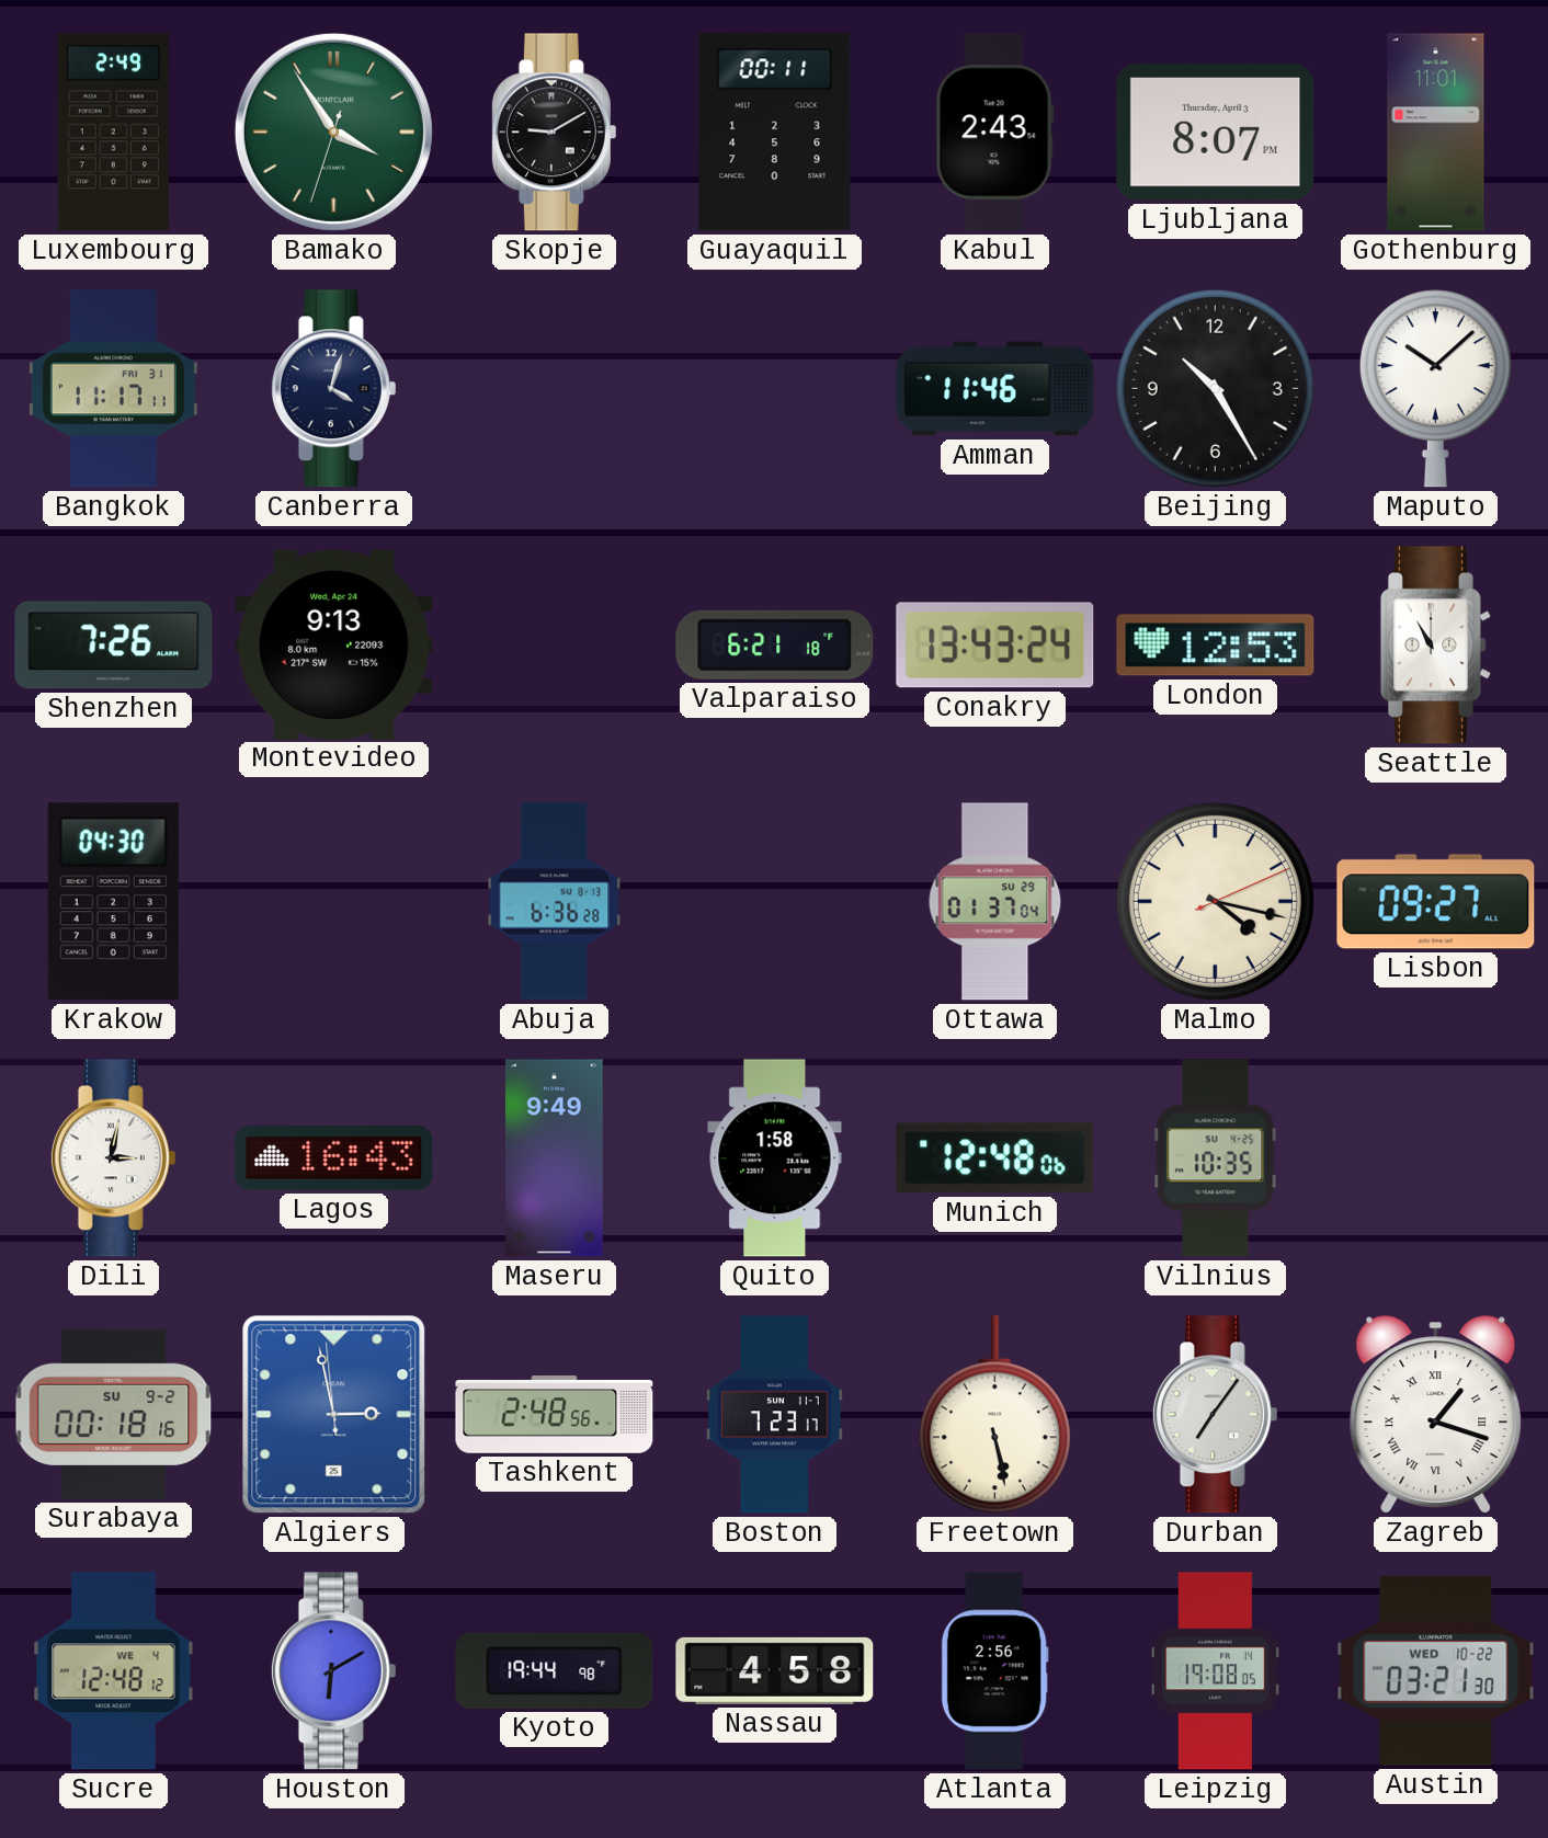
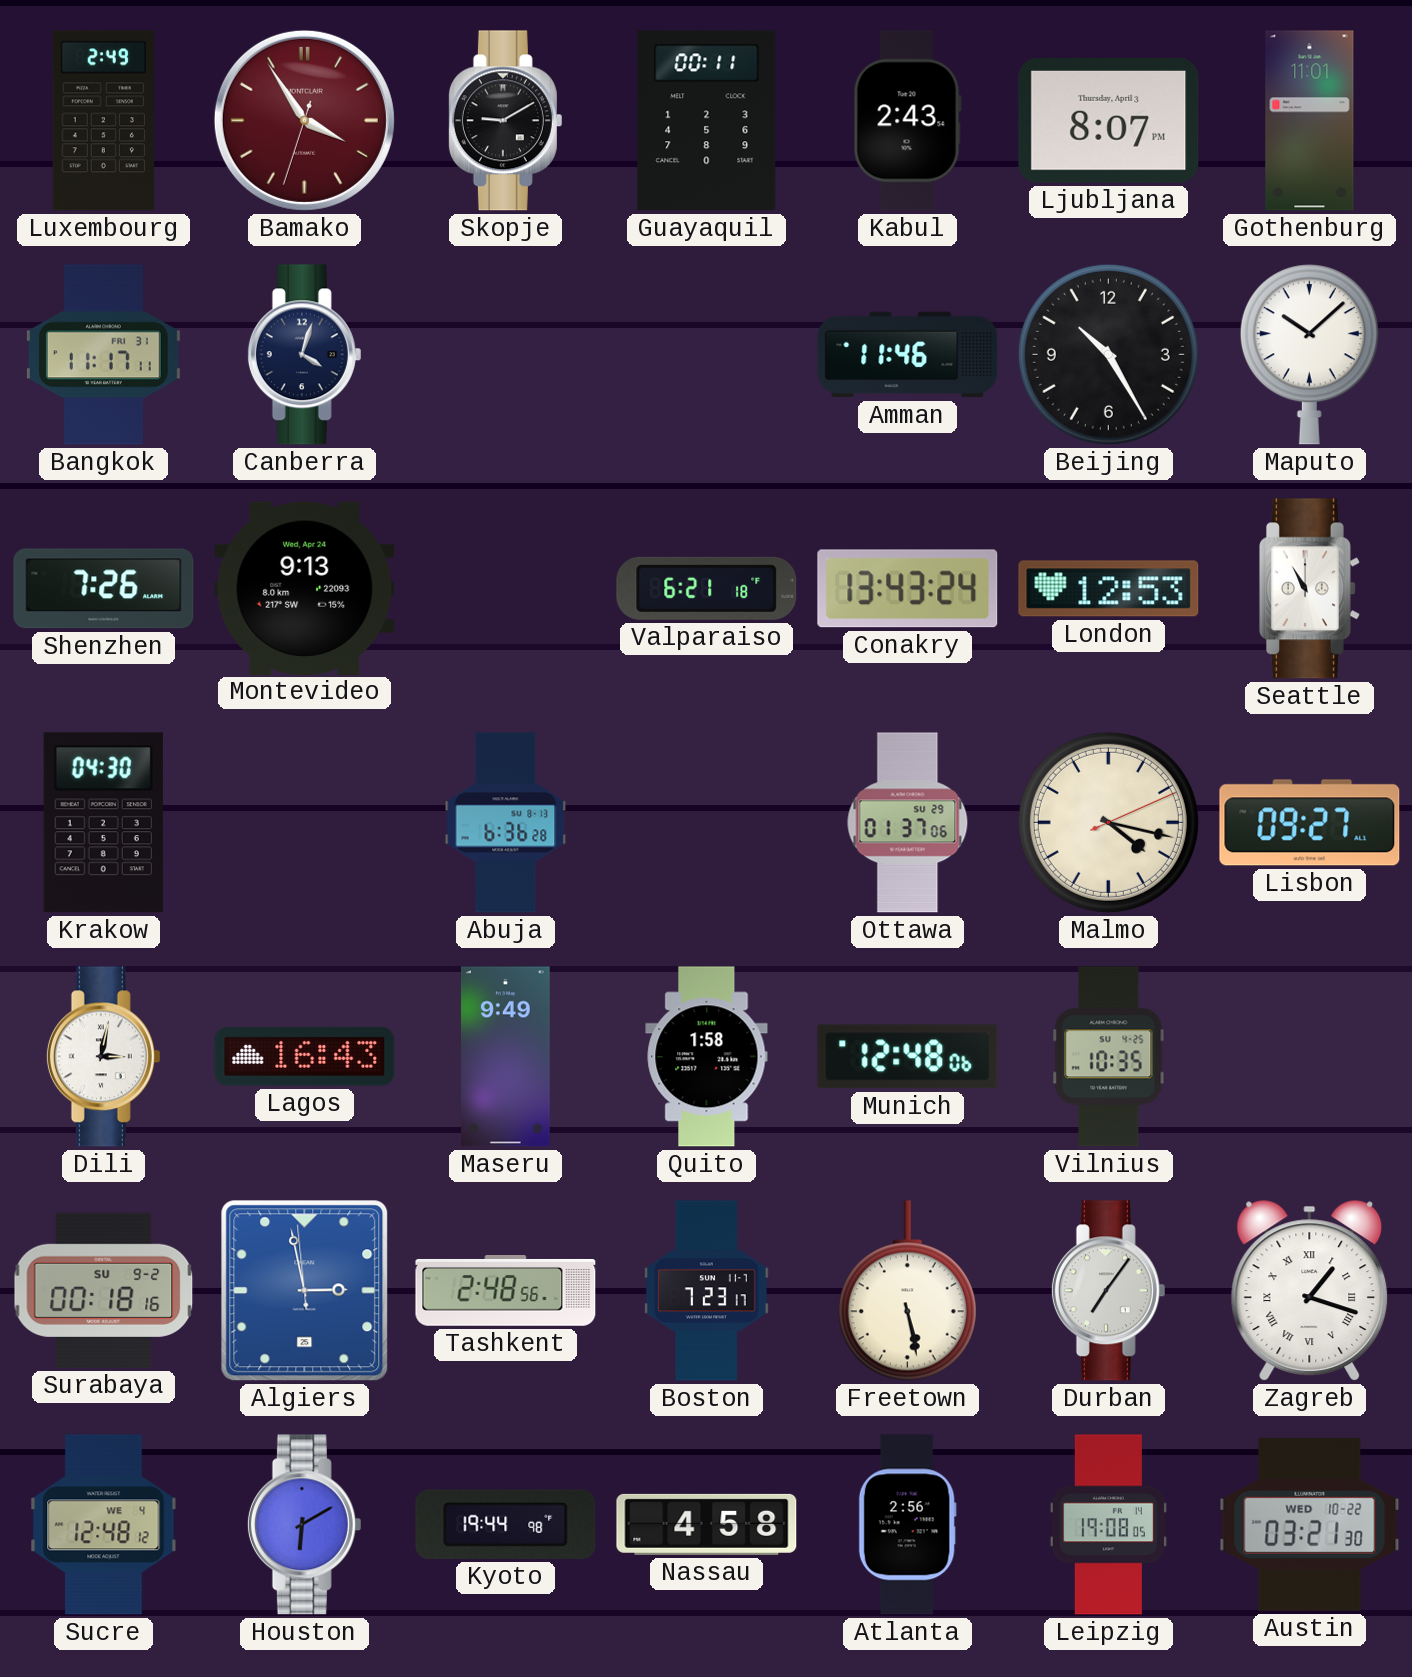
Bamako dial: green -> burgundy
Ottawa: 01:37:04 -> 01:37:06
